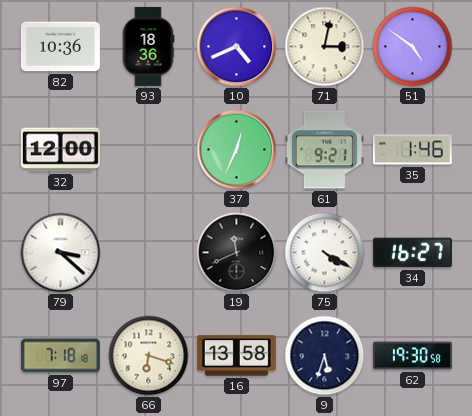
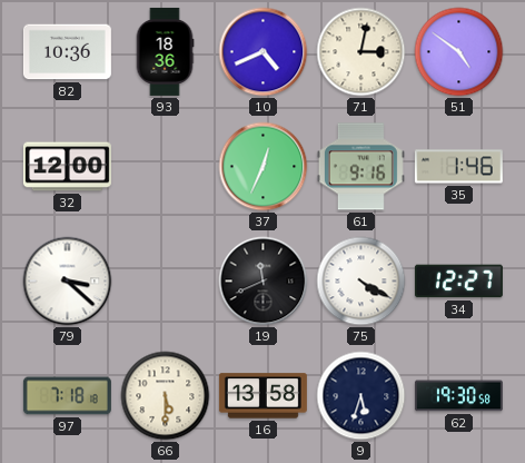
61: 9:21 -> 9:16
34: 16:27 -> 12:27
66: 6:18 -> 5:30
